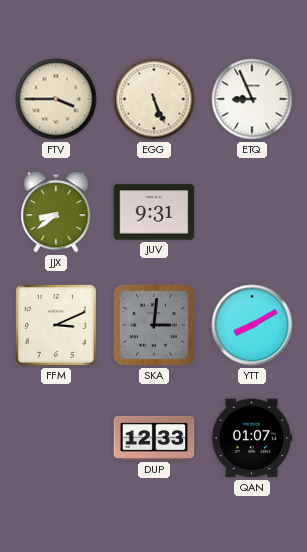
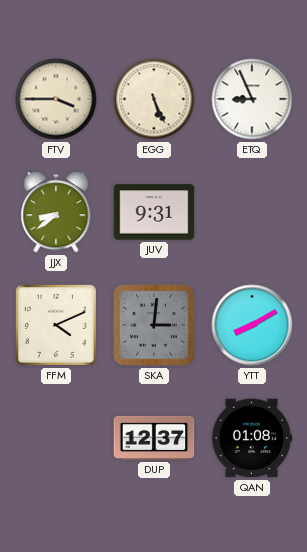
FFM: 3:11 -> 4:11
DUP: 12:33 -> 12:37
QAN: 01:07 -> 01:08
